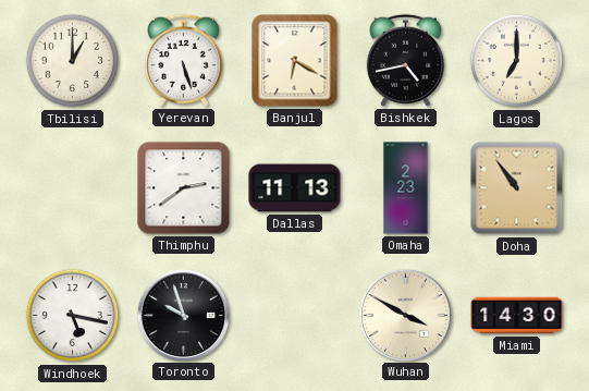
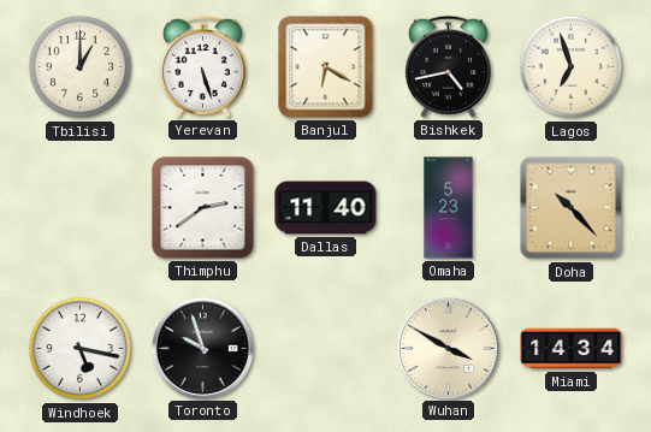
Lagos: 7:00 -> 6:57
Dallas: 11:13 -> 11:40
Omaha: 2:23 -> 5:23
Doha: 10:54 -> 10:23
Miami: 14:30 -> 14:34
